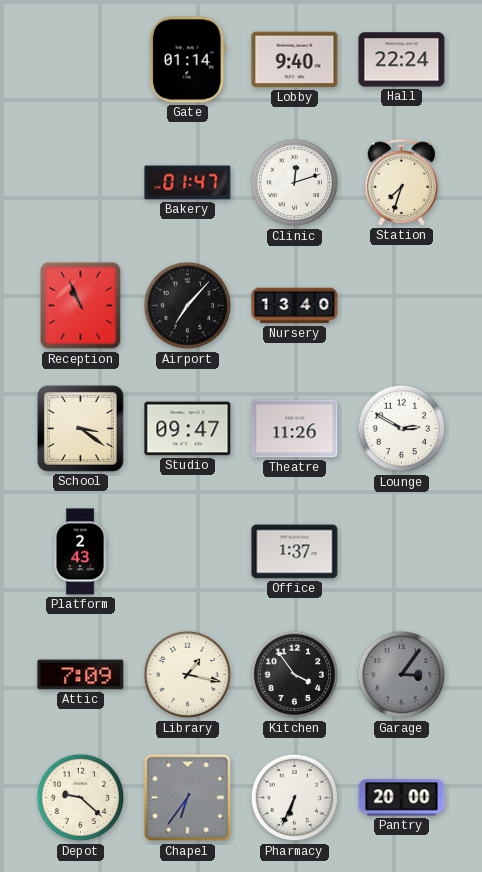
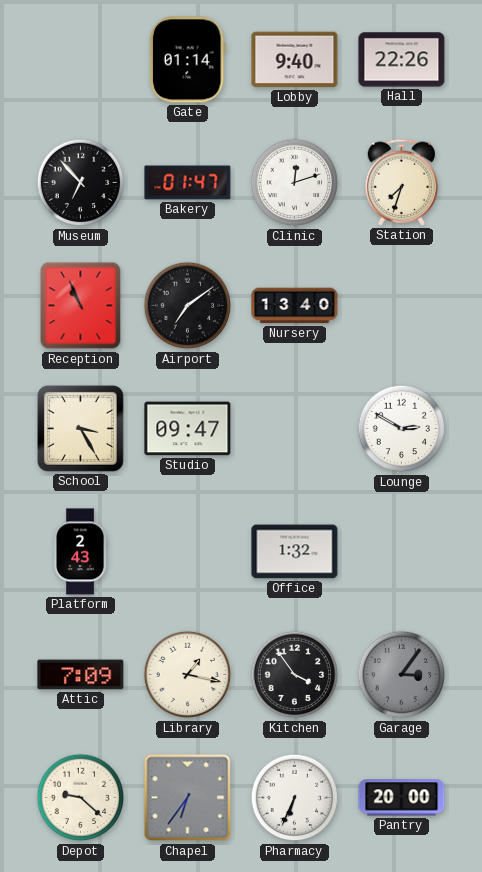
Hall: 22:24 -> 22:26
Museum: none -> 6:53
Airport: 7:07 -> 7:09
School: 3:21 -> 3:25
Theatre: 11:26 -> none
Office: 1:37 -> 1:32
